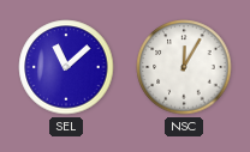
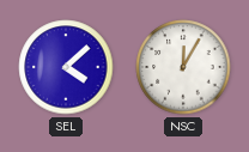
SEL: 11:08 -> 4:08
